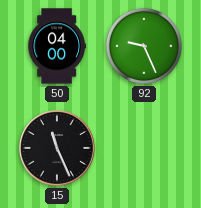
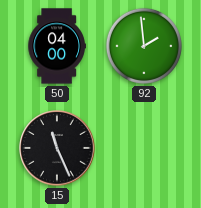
92: 9:26 -> 1:59
